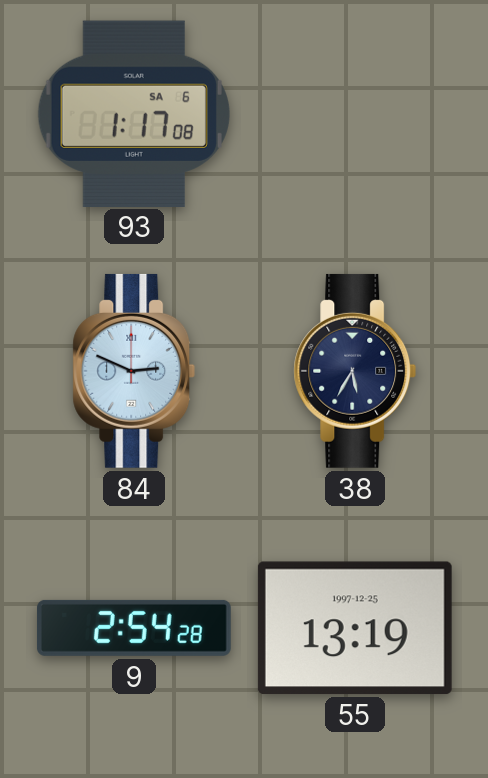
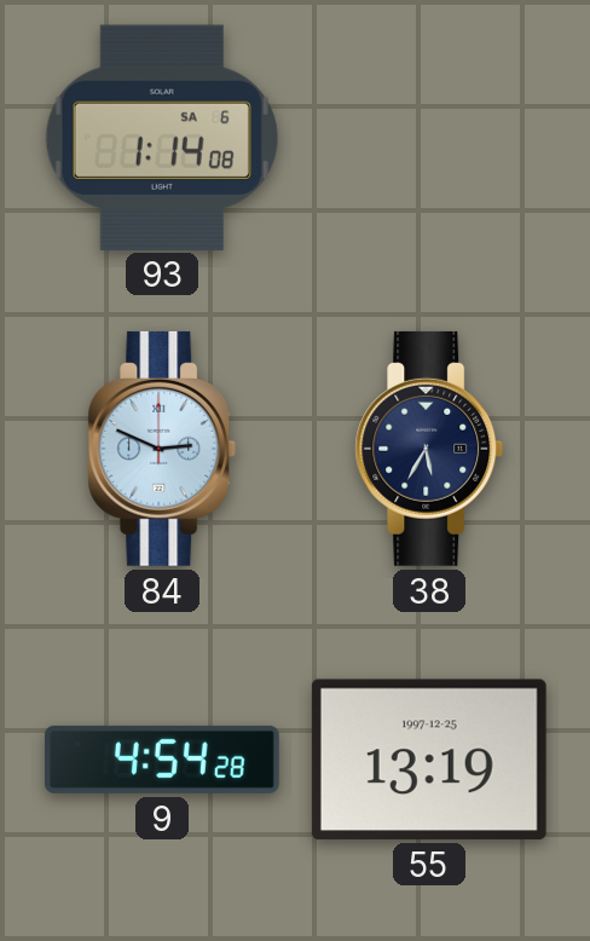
93: 1:17 -> 1:14
9: 2:54 -> 4:54
